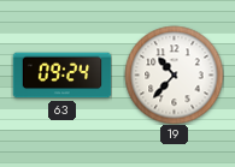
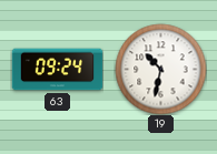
19: 10:37 -> 10:32
